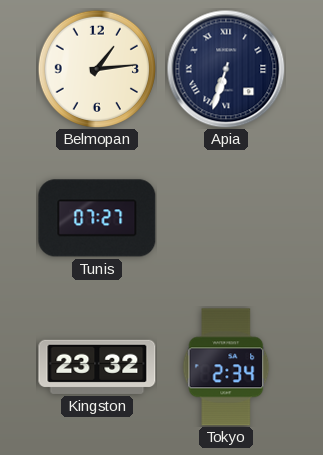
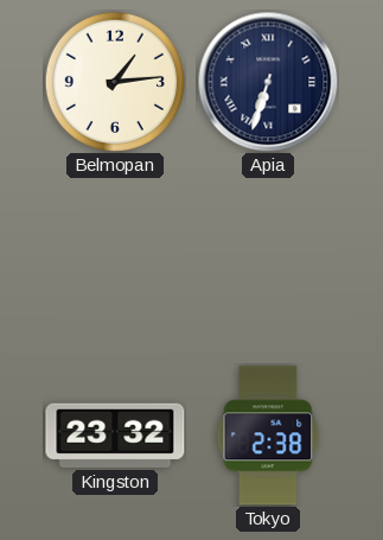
Tunis: 07:27 -> none
Tokyo: 2:34 -> 2:38
